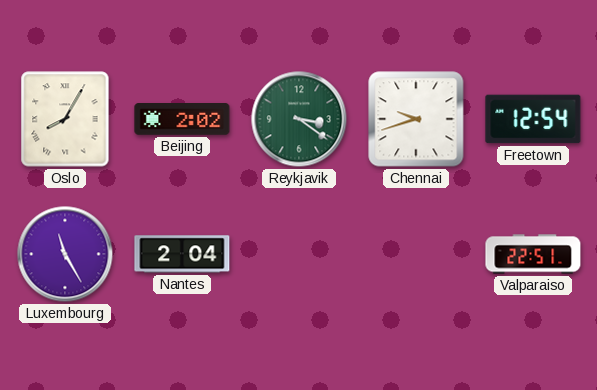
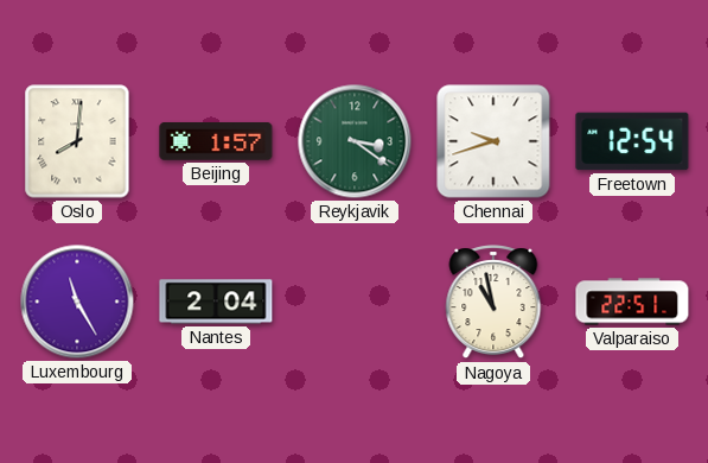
Oslo: 8:05 -> 8:01
Beijing: 2:02 -> 1:57
Nagoya: none -> 10:58
